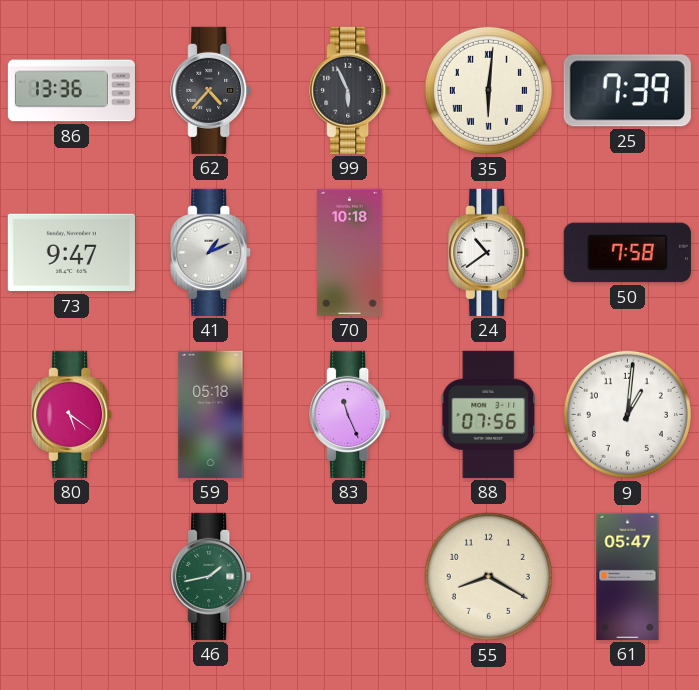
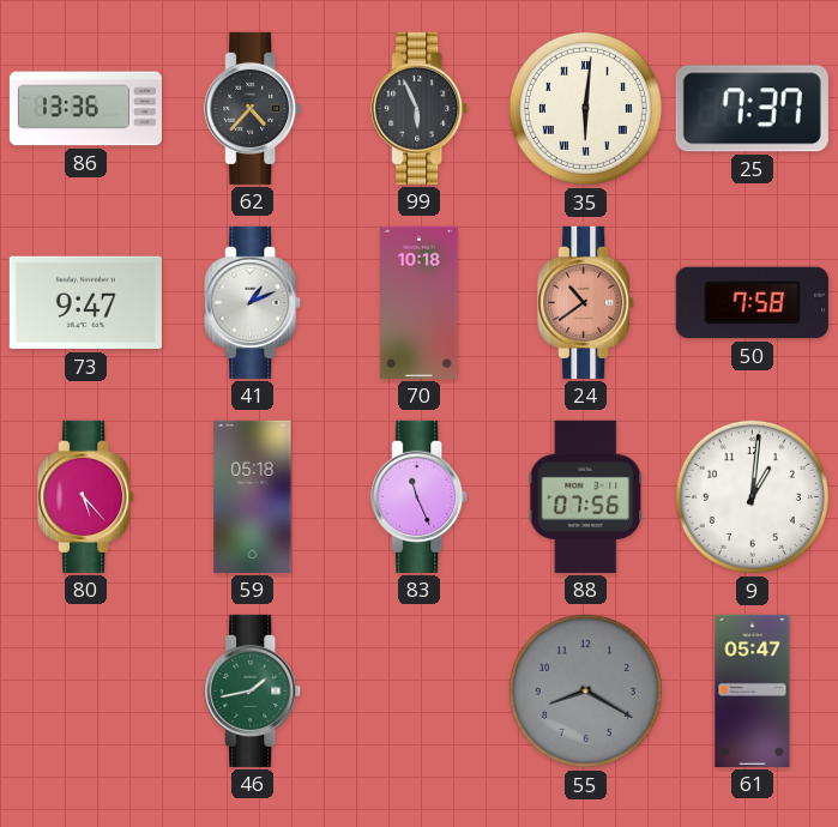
25: 7:39 -> 7:37
24 dial: white -> salmon
80: 5:21 -> 5:23
55 dial: cream -> grey
